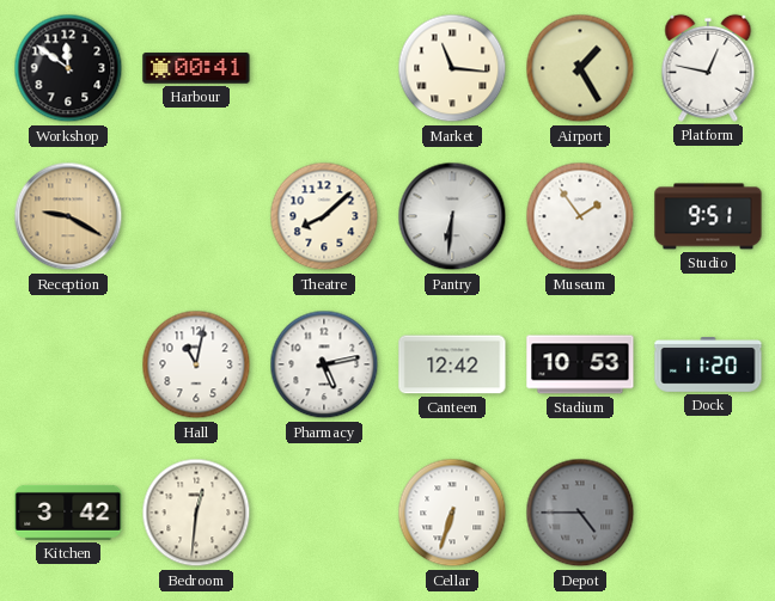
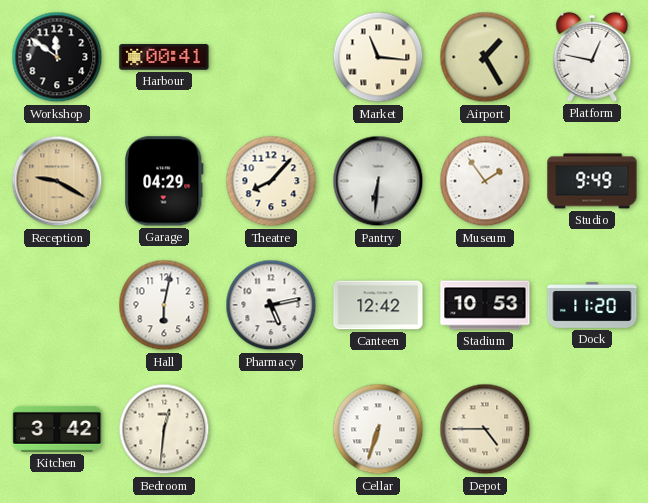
Garage: none -> 04:29
Theatre: 8:08 -> 8:07
Studio: 9:51 -> 9:49
Hall: 11:02 -> 6:02
Depot dial: grey -> cream
